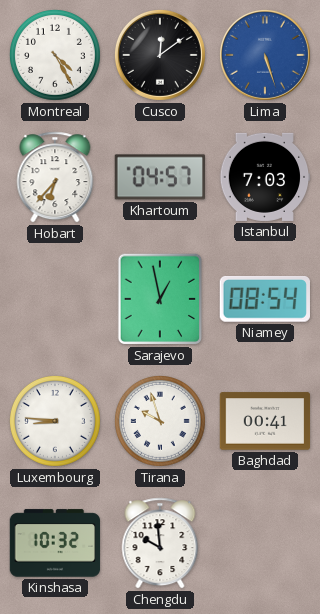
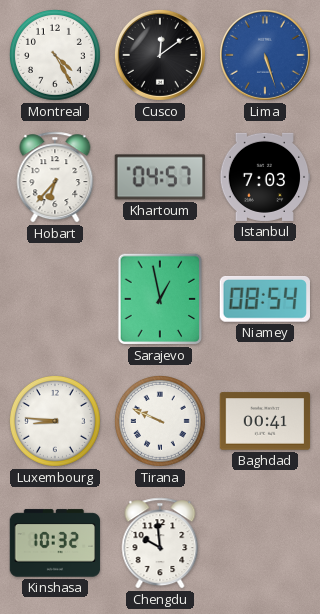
Tirana: 9:57 -> 9:49
